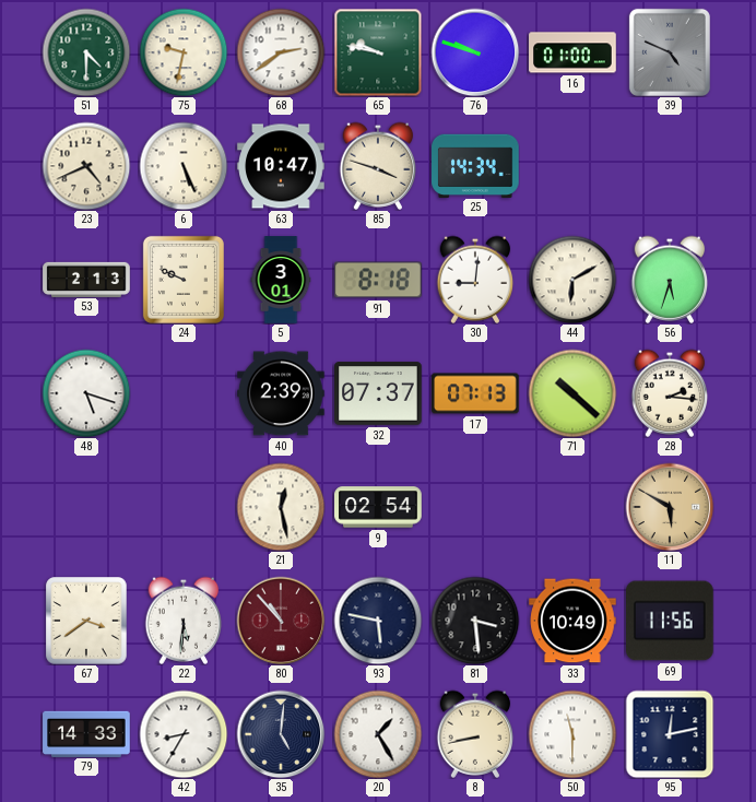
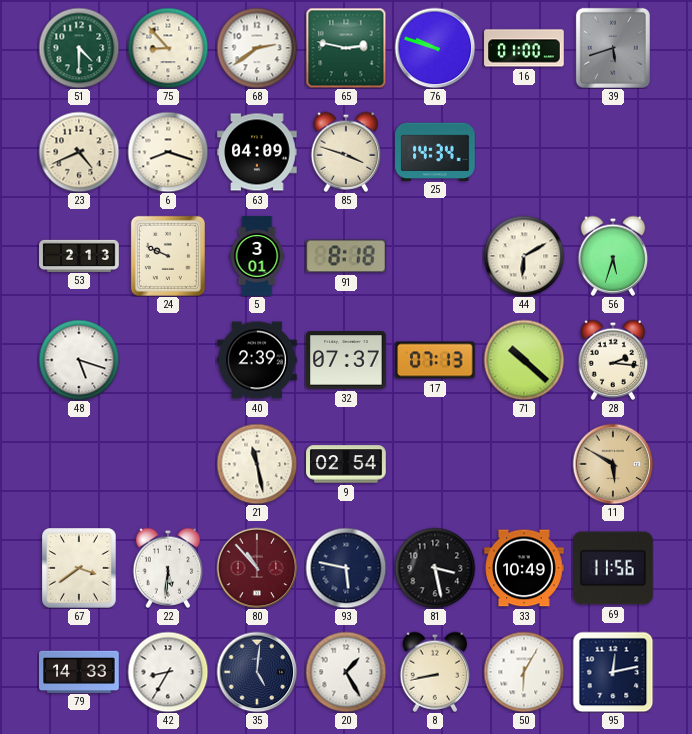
75: 9:32 -> 8:53
65: 9:47 -> 2:47
39: 4:49 -> 5:42
6: 5:26 -> 8:18
63: 10:47 -> 04:09
30: 9:01 -> none
21: 12:28 -> 11:28
81: 3:29 -> 3:28
50: 11:30 -> 6:05
